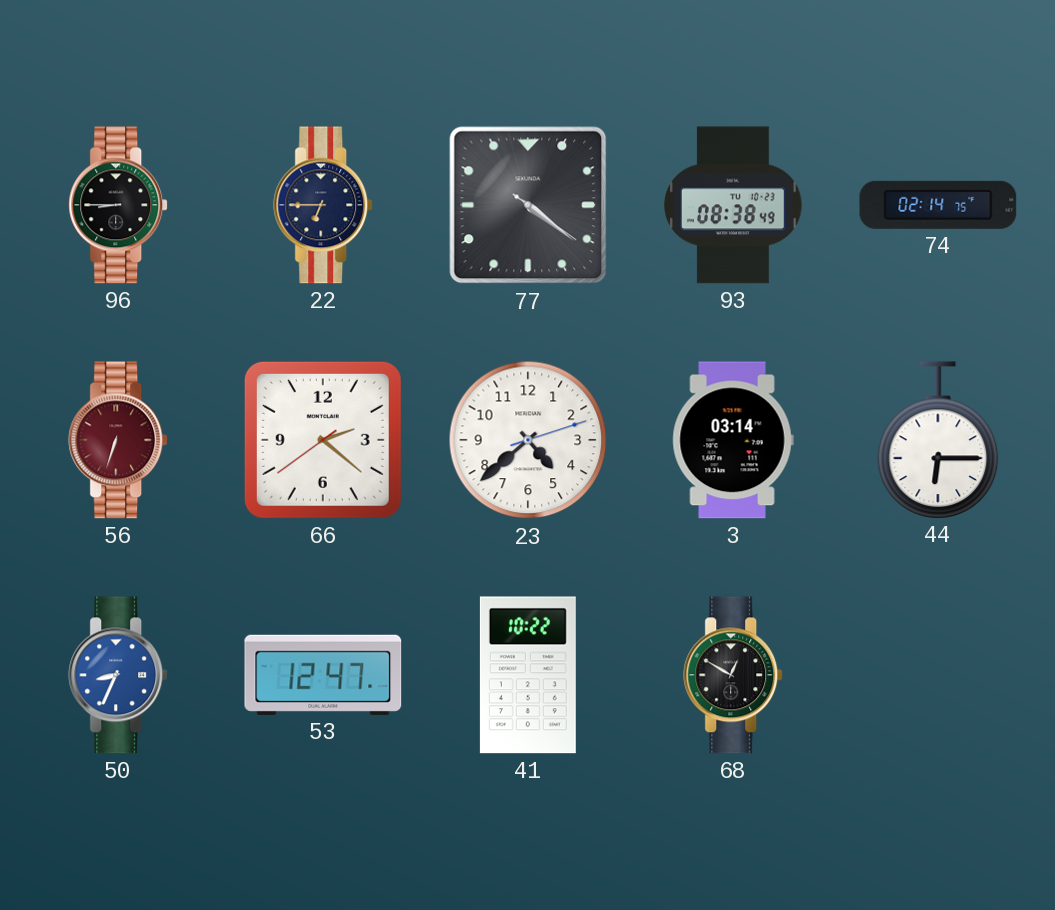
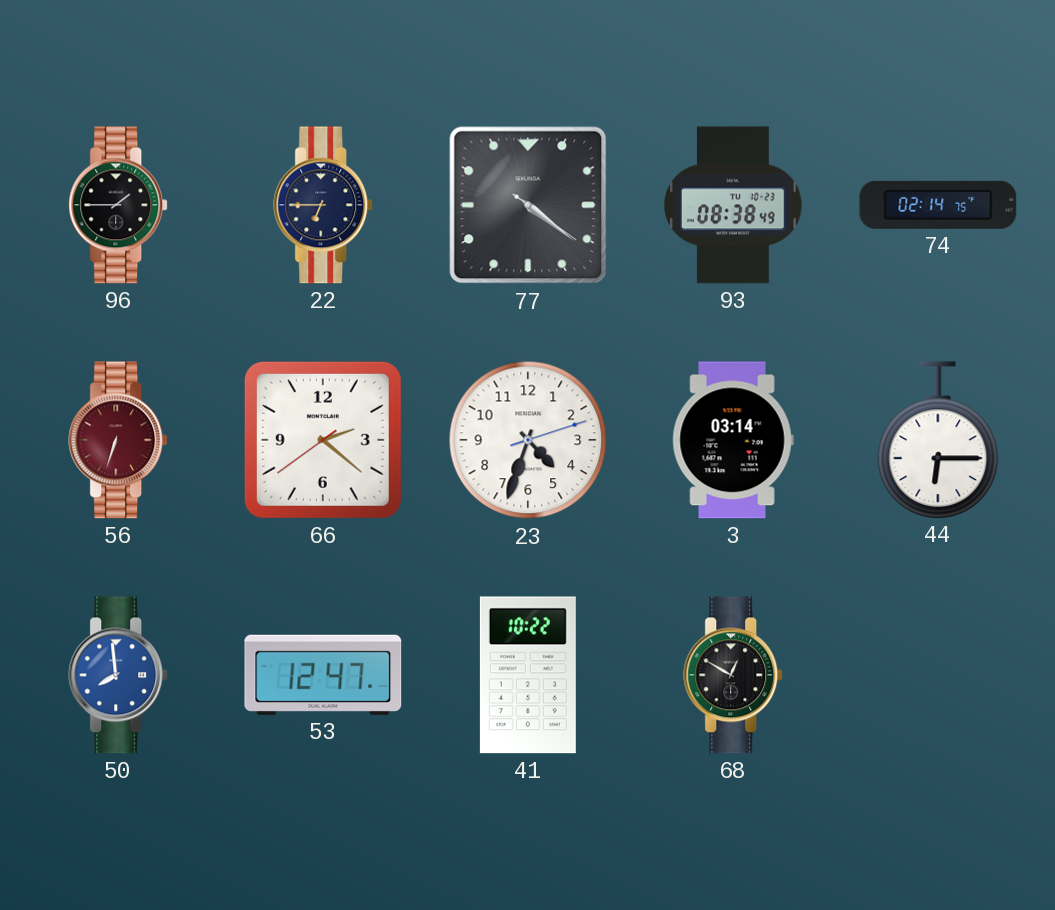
96: 8:45 -> 1:45
23: 4:38 -> 4:33
50: 8:34 -> 7:59
